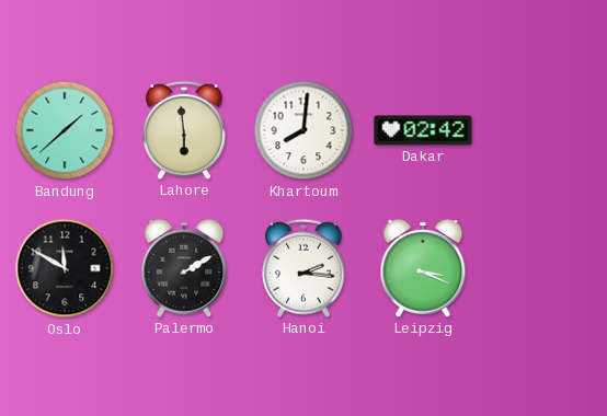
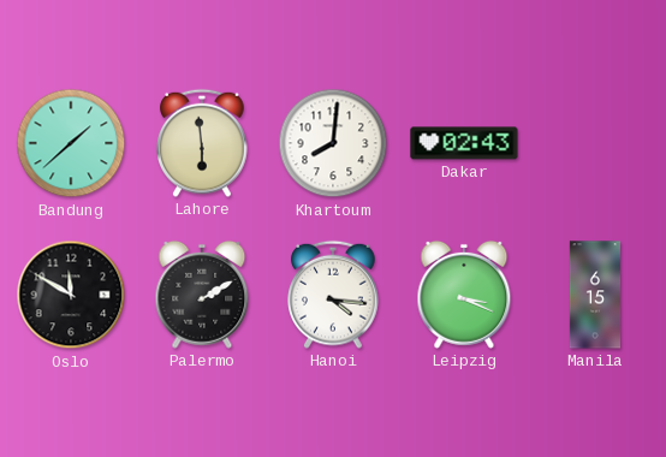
Dakar: 02:42 -> 02:43
Hanoi: 2:16 -> 4:16
Manila: none -> 6:15
